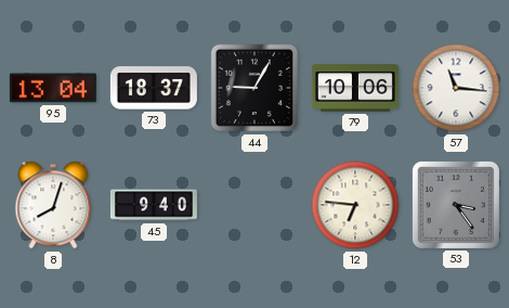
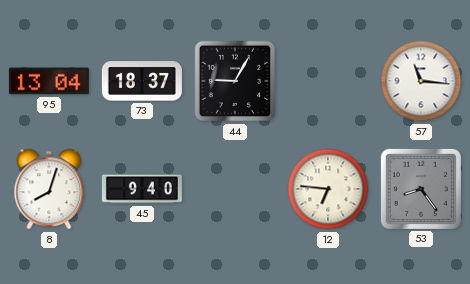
79: 10:06 -> none
53: 3:24 -> 8:24
